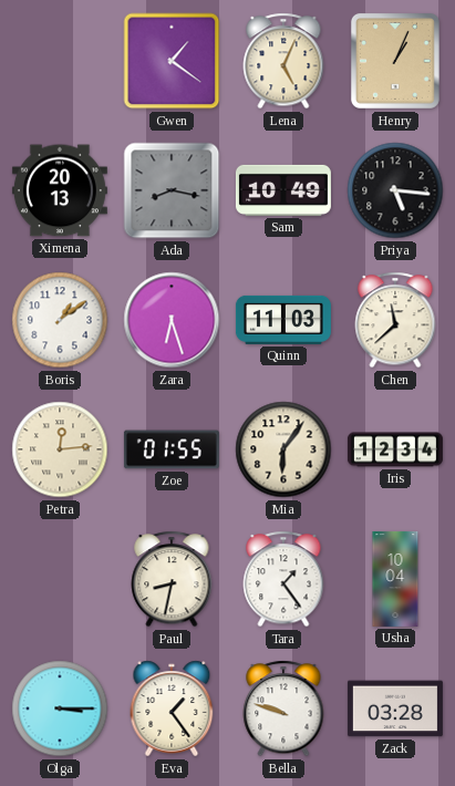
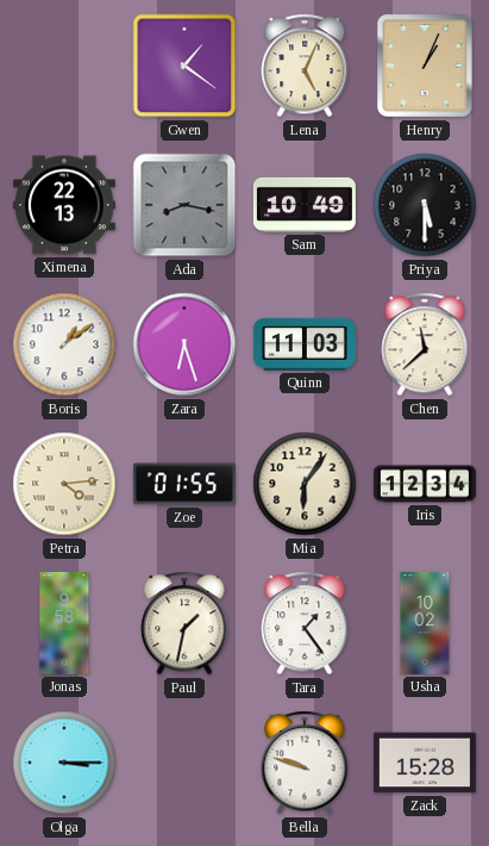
Ximena: 20:13 -> 22:13
Priya: 5:16 -> 5:30
Petra: 12:14 -> 4:14
Jonas: none -> 9:58
Paul: 8:32 -> 1:32
Usha: 10:04 -> 10:02
Eva: 1:24 -> none
Zack: 03:28 -> 15:28
